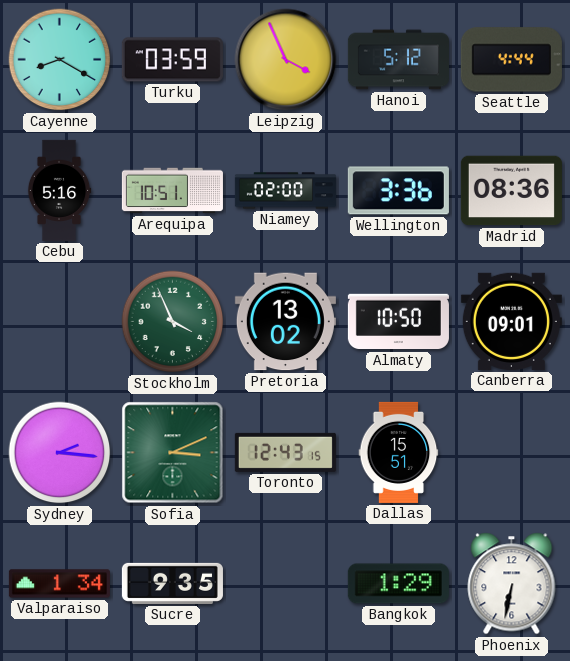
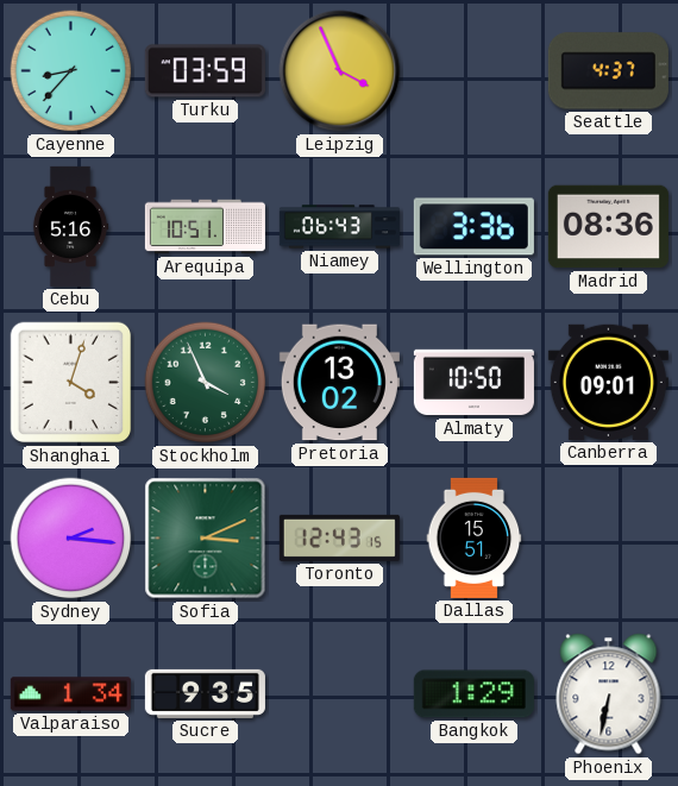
Cayenne: 8:20 -> 8:37
Hanoi: 5:12 -> none
Seattle: 4:44 -> 4:37
Niamey: 02:00 -> 06:43
Shanghai: none -> 4:03
